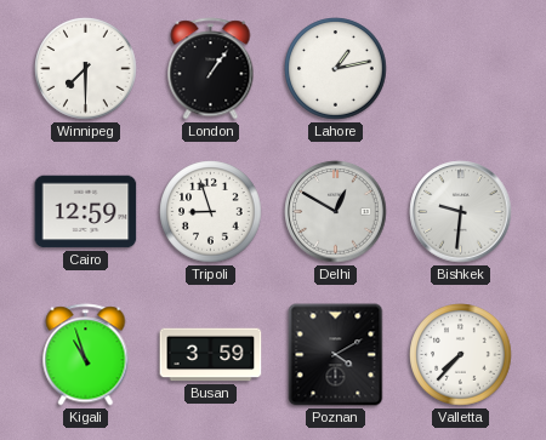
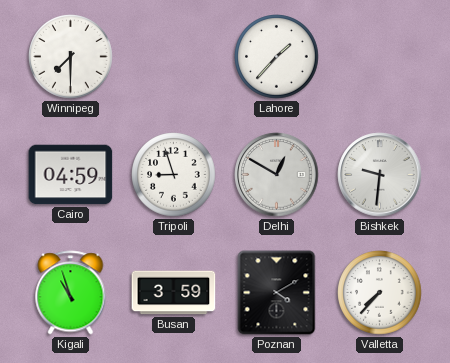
London: 1:06 -> none
Lahore: 1:13 -> 1:37
Cairo: 12:59 -> 04:59
